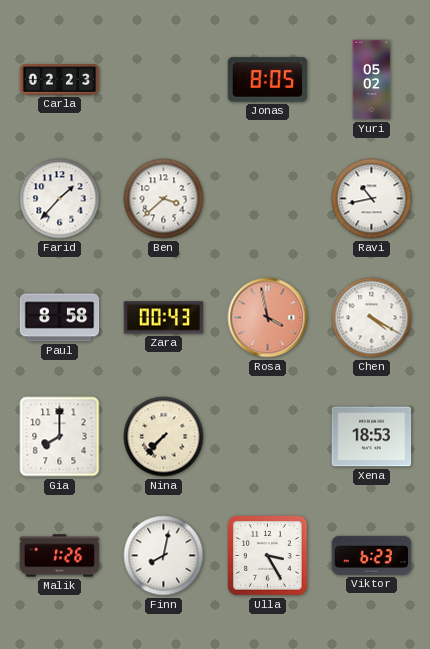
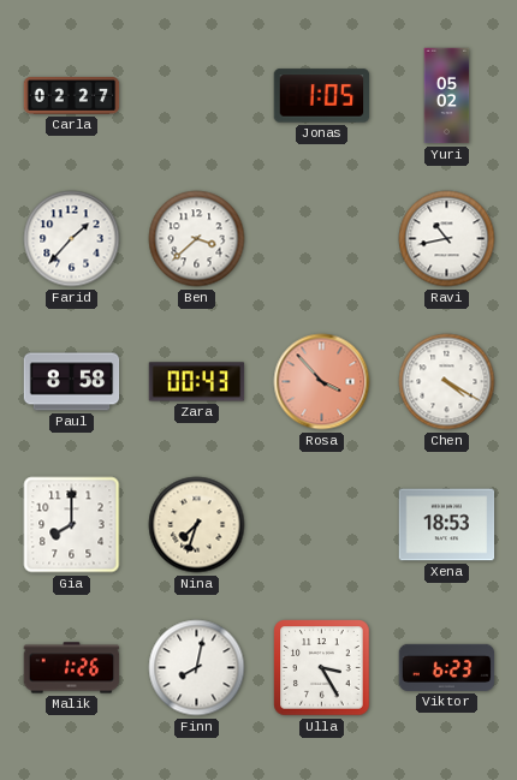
Carla: 02:23 -> 02:27
Jonas: 8:05 -> 1:05
Rosa: 3:58 -> 3:53
Nina: 7:37 -> 7:33
